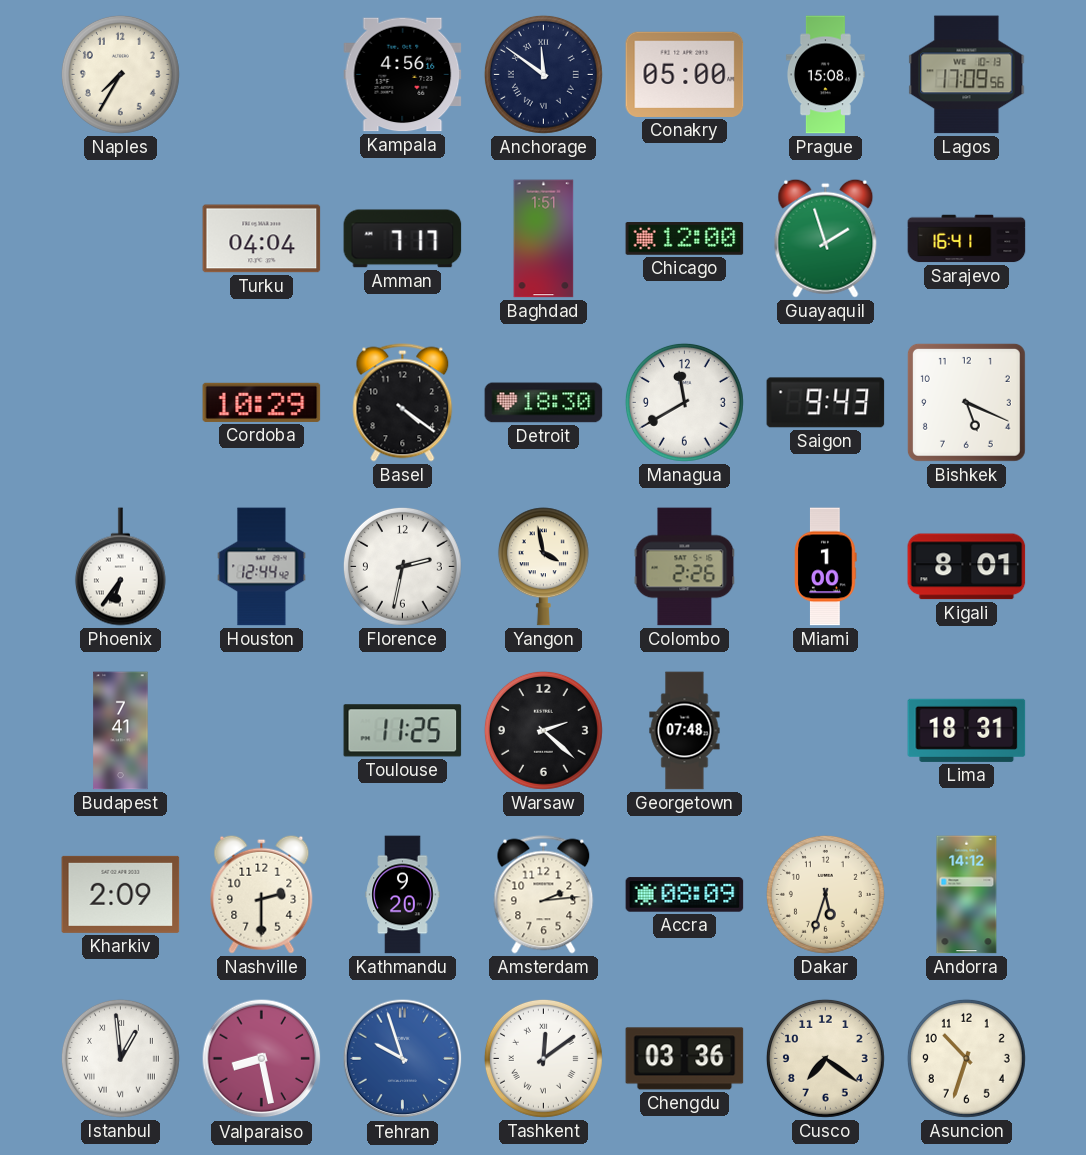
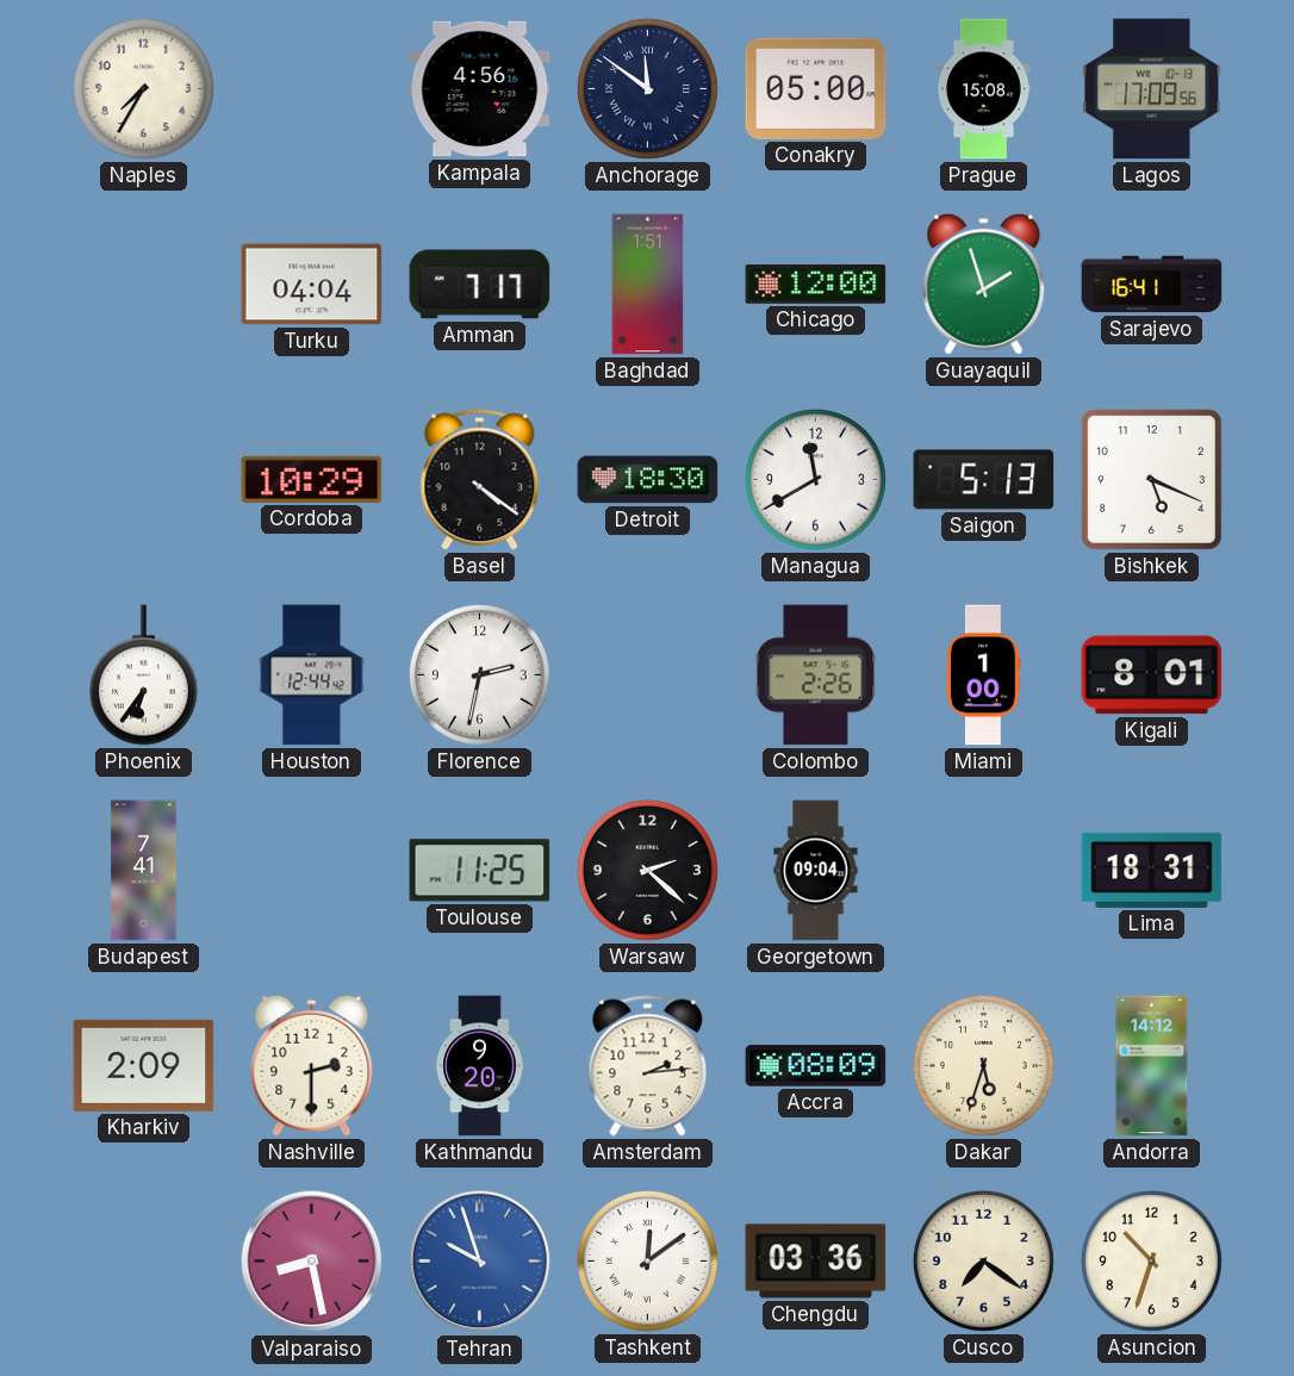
Saigon: 9:43 -> 5:13
Yangon: 3:58 -> none
Georgetown: 07:48 -> 09:04
Istanbul: 12:59 -> none
